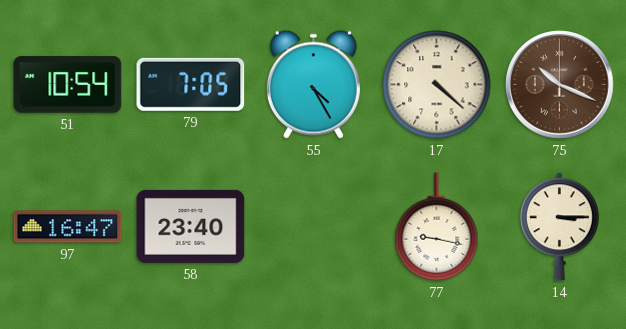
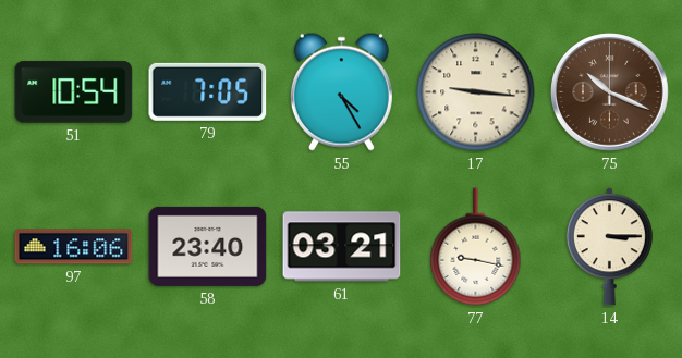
17: 4:22 -> 9:16
97: 16:47 -> 16:06
61: none -> 03:21
